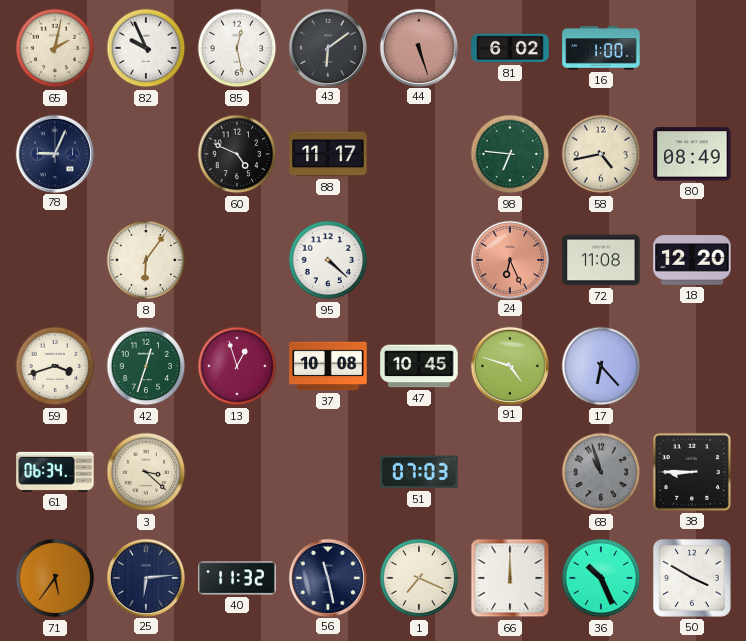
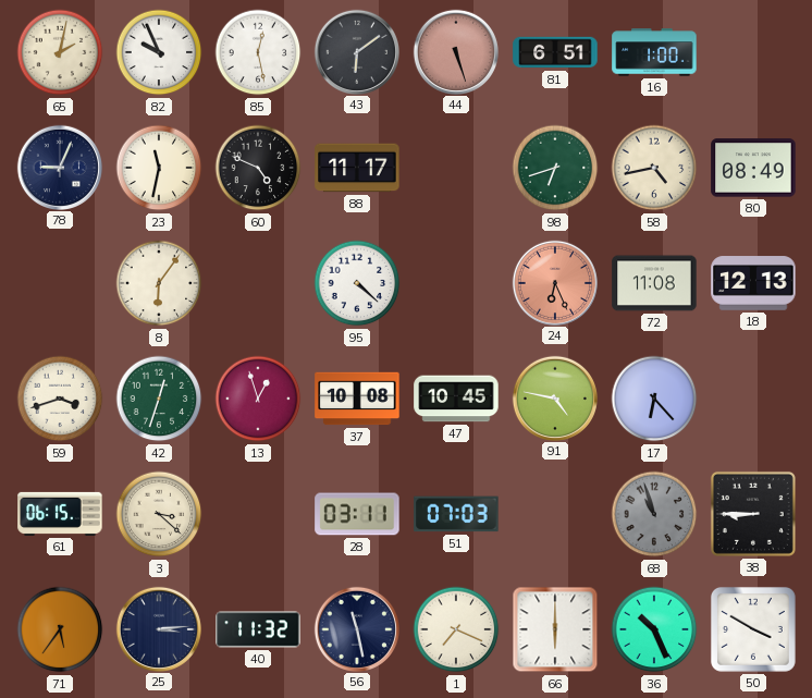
81: 6:02 -> 6:51
23: none -> 11:32
98: 6:46 -> 6:42
18: 12:20 -> 12:13
91: 4:48 -> 4:47
61: 06:34 -> 06:15
28: none -> 03:11
25: 6:14 -> 3:14
66: 12:00 -> 6:00
